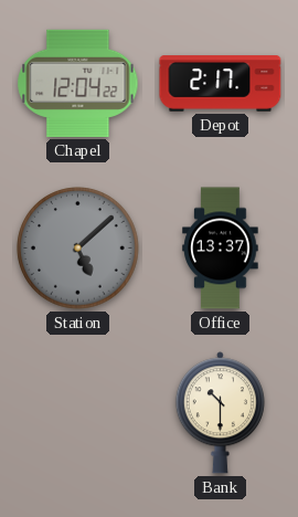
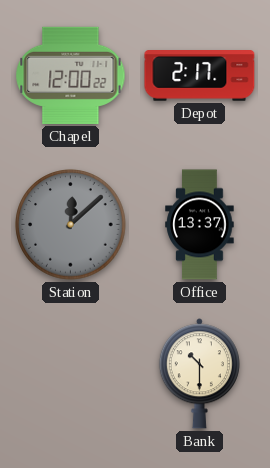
Chapel: 12:04 -> 12:00
Station: 5:08 -> 12:08
